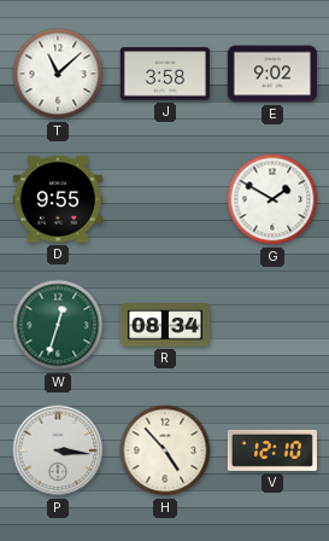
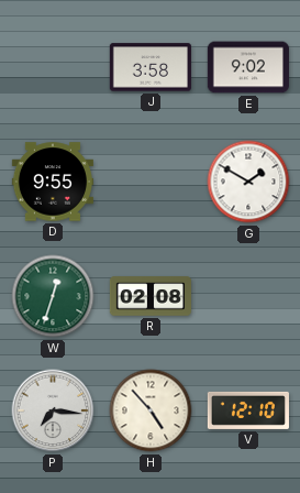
T: 11:08 -> none
R: 08:34 -> 02:08
P: 3:16 -> 7:16
